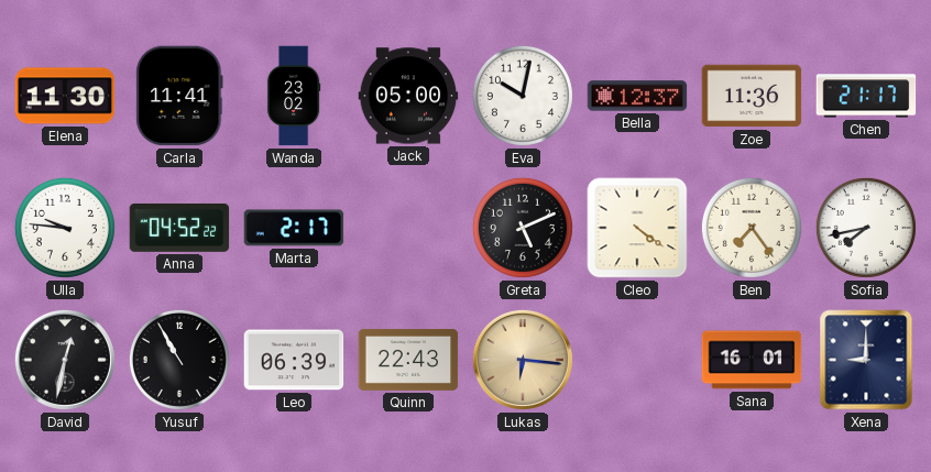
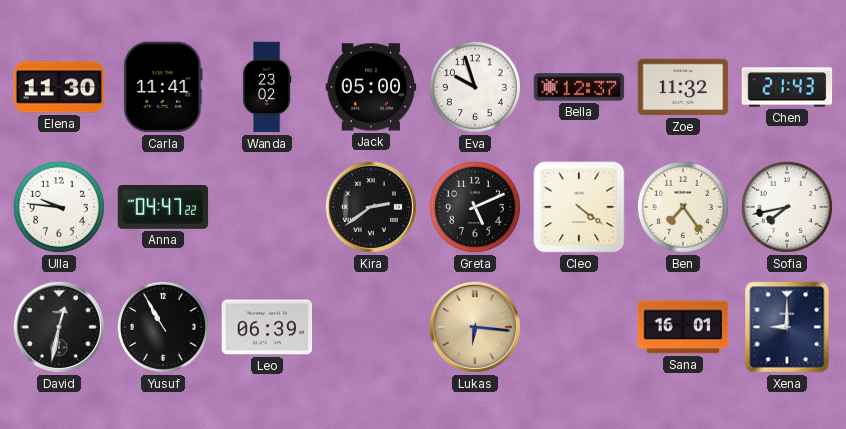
Eva: 10:02 -> 9:57
Zoe: 11:36 -> 11:32
Chen: 21:17 -> 21:43
Anna: 04:52 -> 04:47
Marta: 2:17 -> none
Kira: none -> 2:39
Quinn: 22:43 -> none
